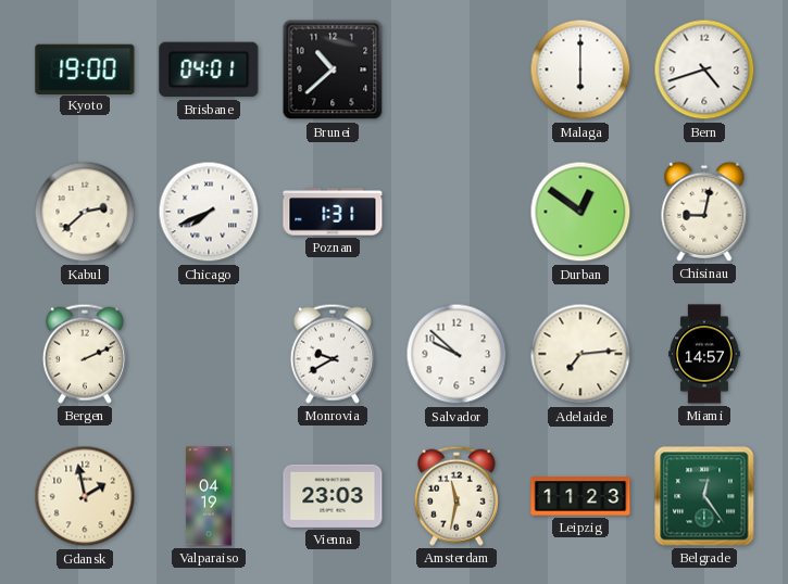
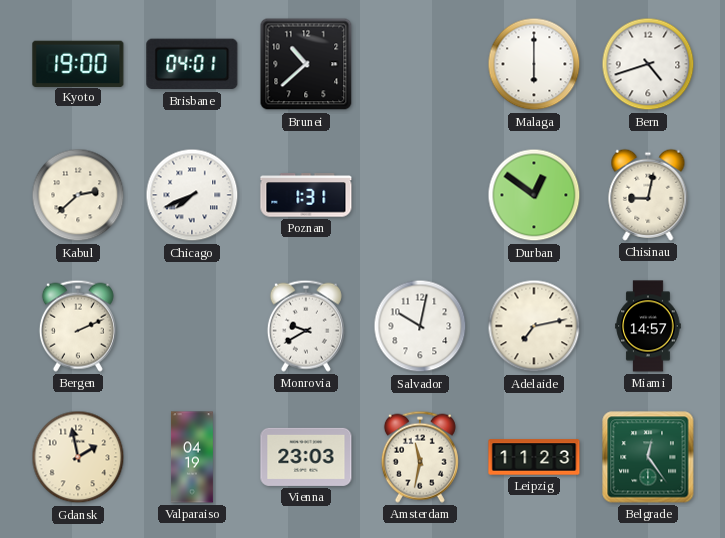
Salvador: 9:52 -> 10:02
Adelaide: 7:14 -> 7:13
